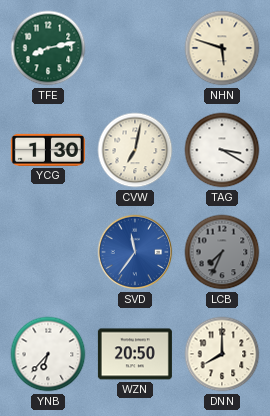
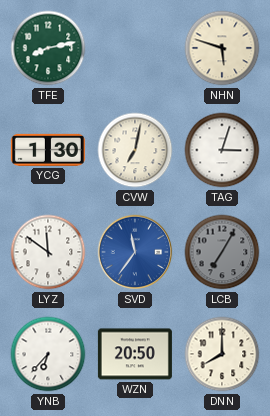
TAG: 3:20 -> 3:03
LYZ: none -> 11:51
LCB: 7:34 -> 7:05
